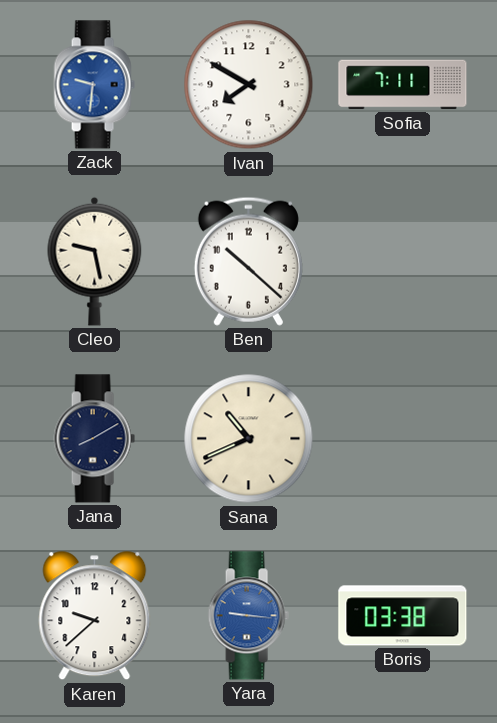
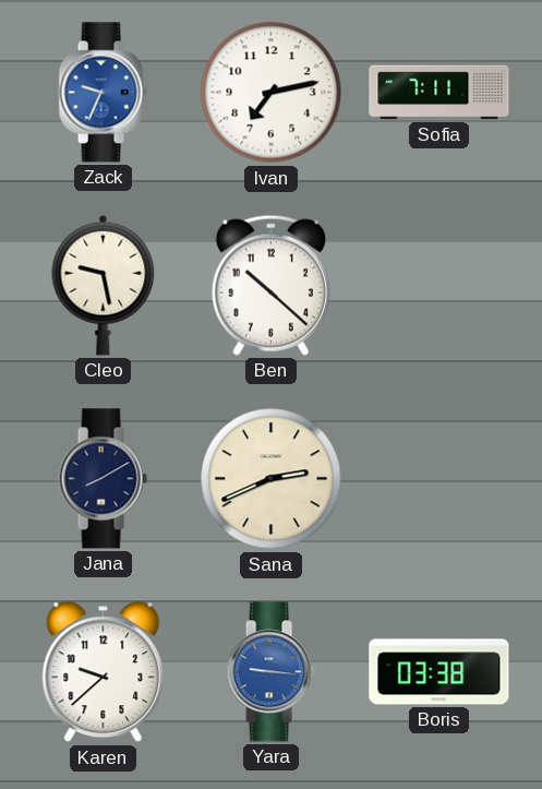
Zack: 9:31 -> 9:34
Ivan: 7:50 -> 7:13
Sana: 10:41 -> 2:41
